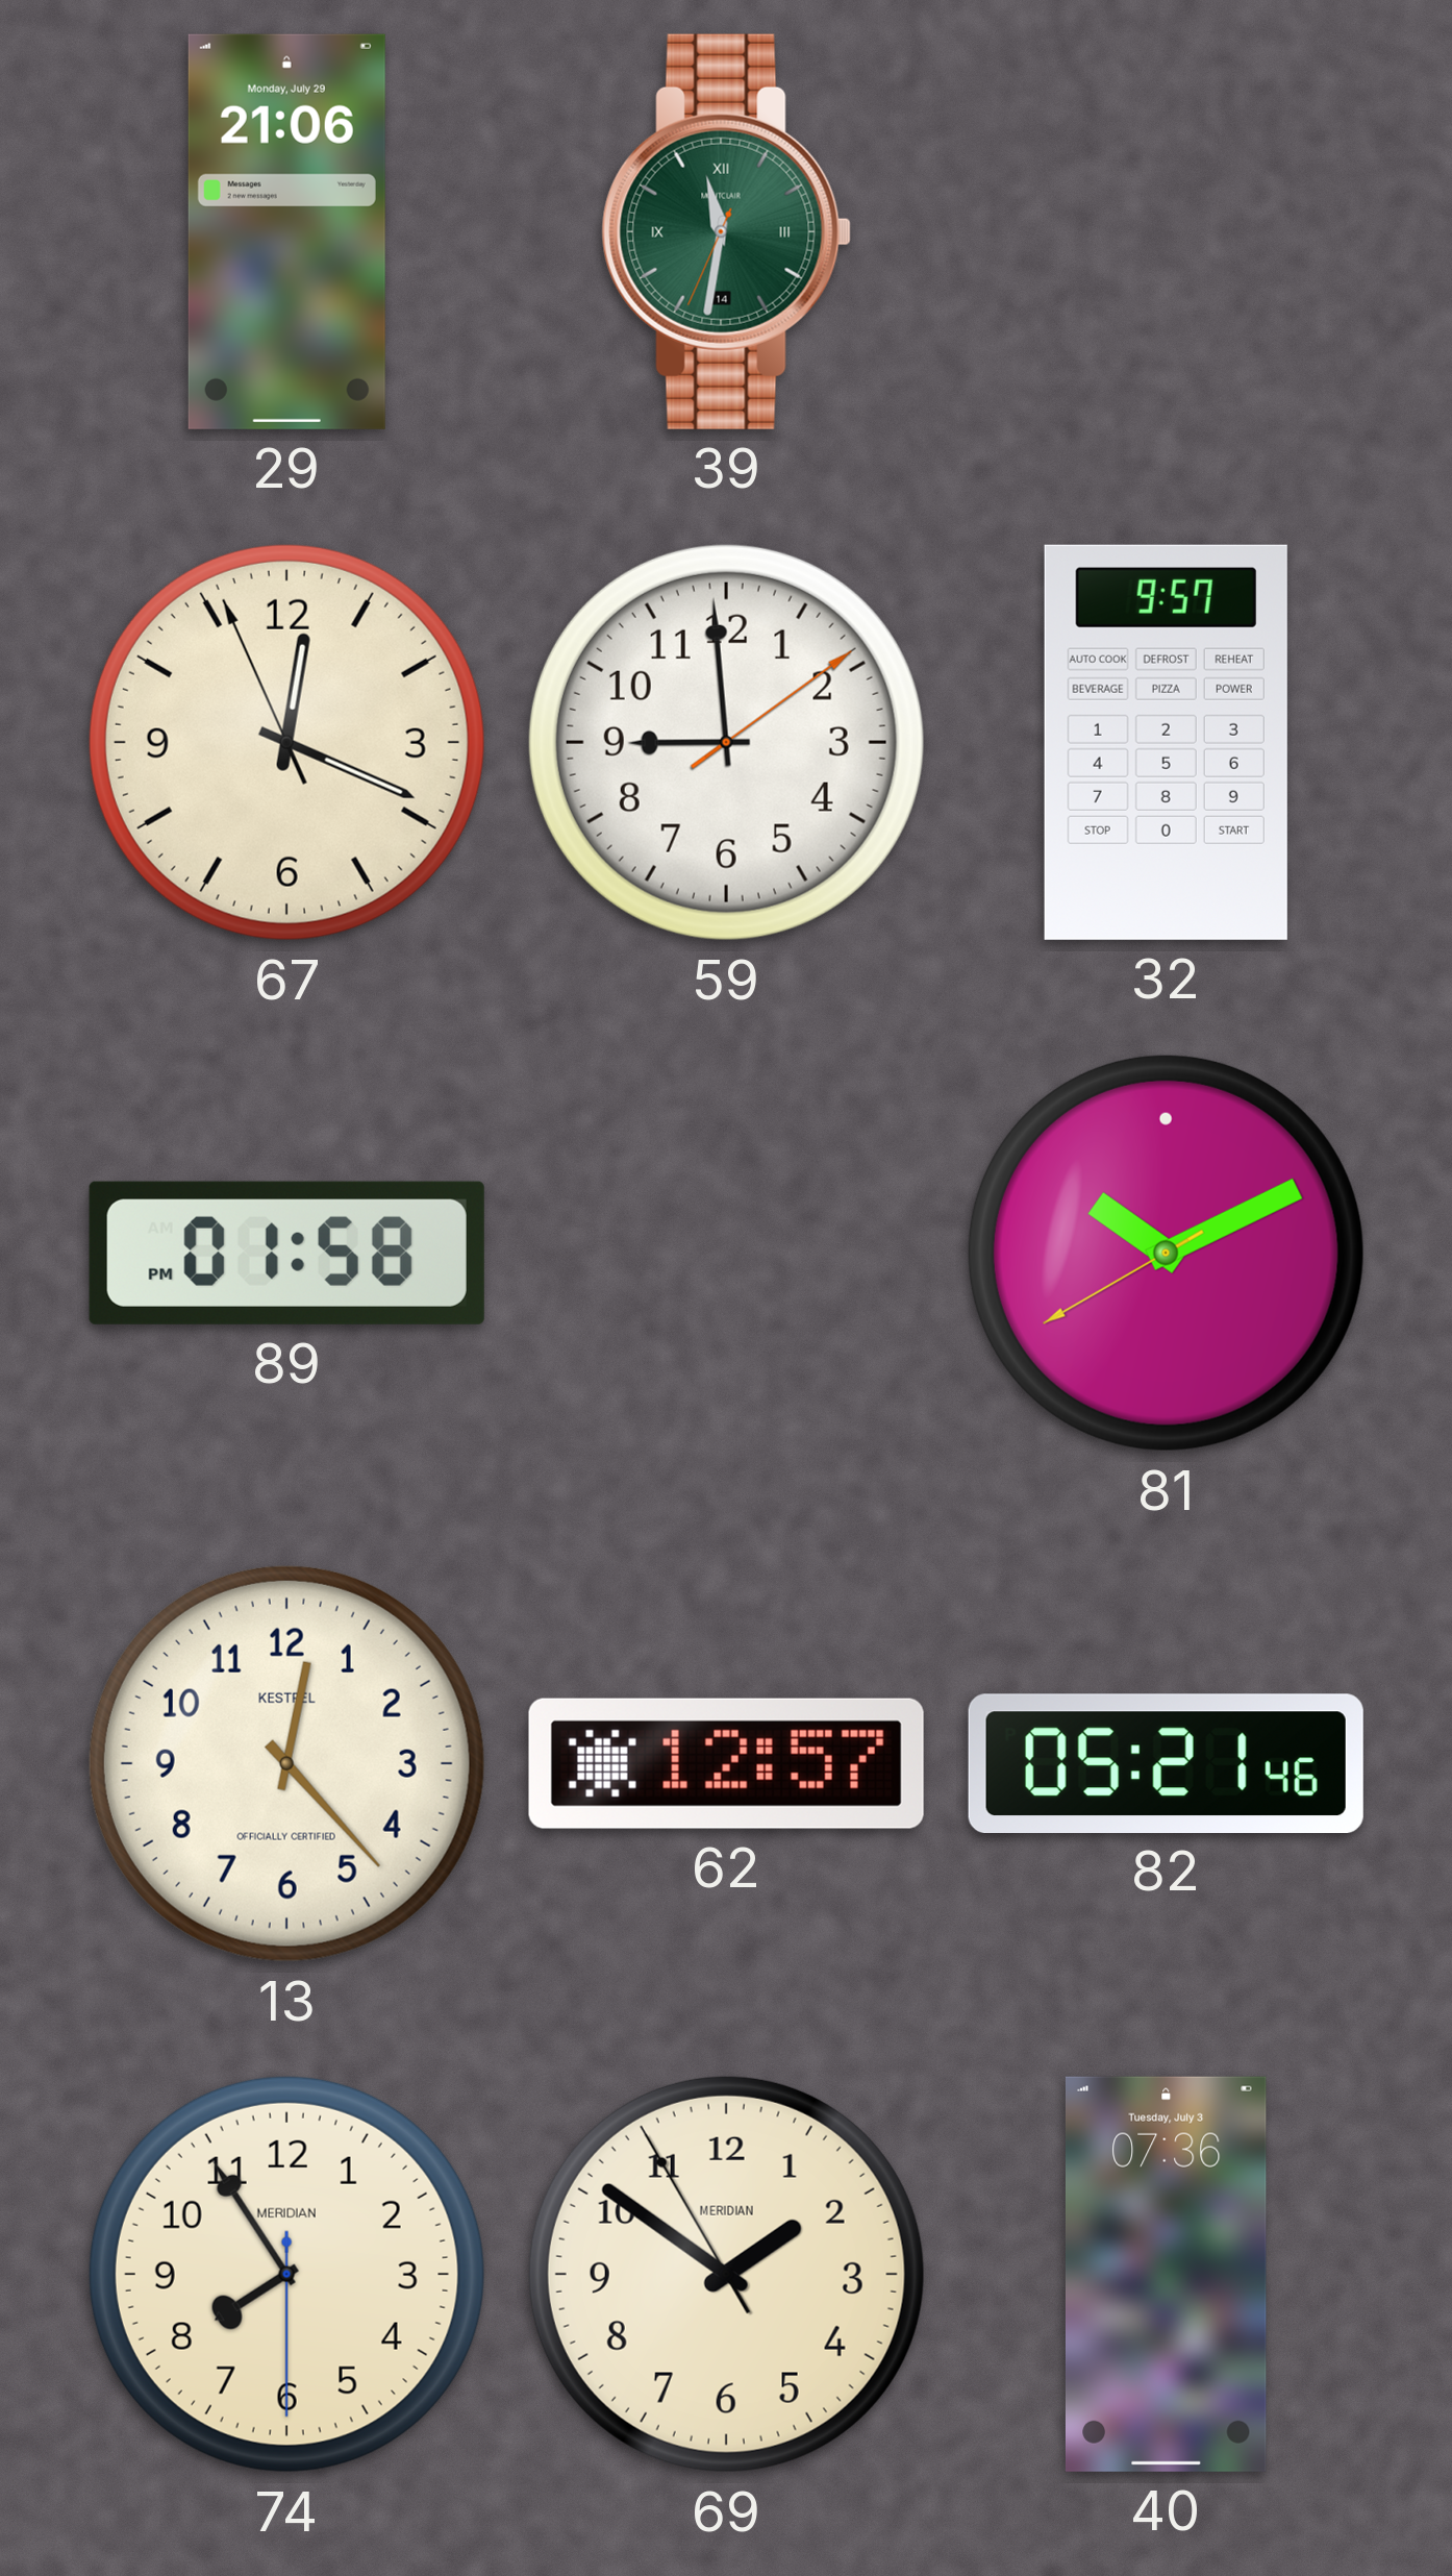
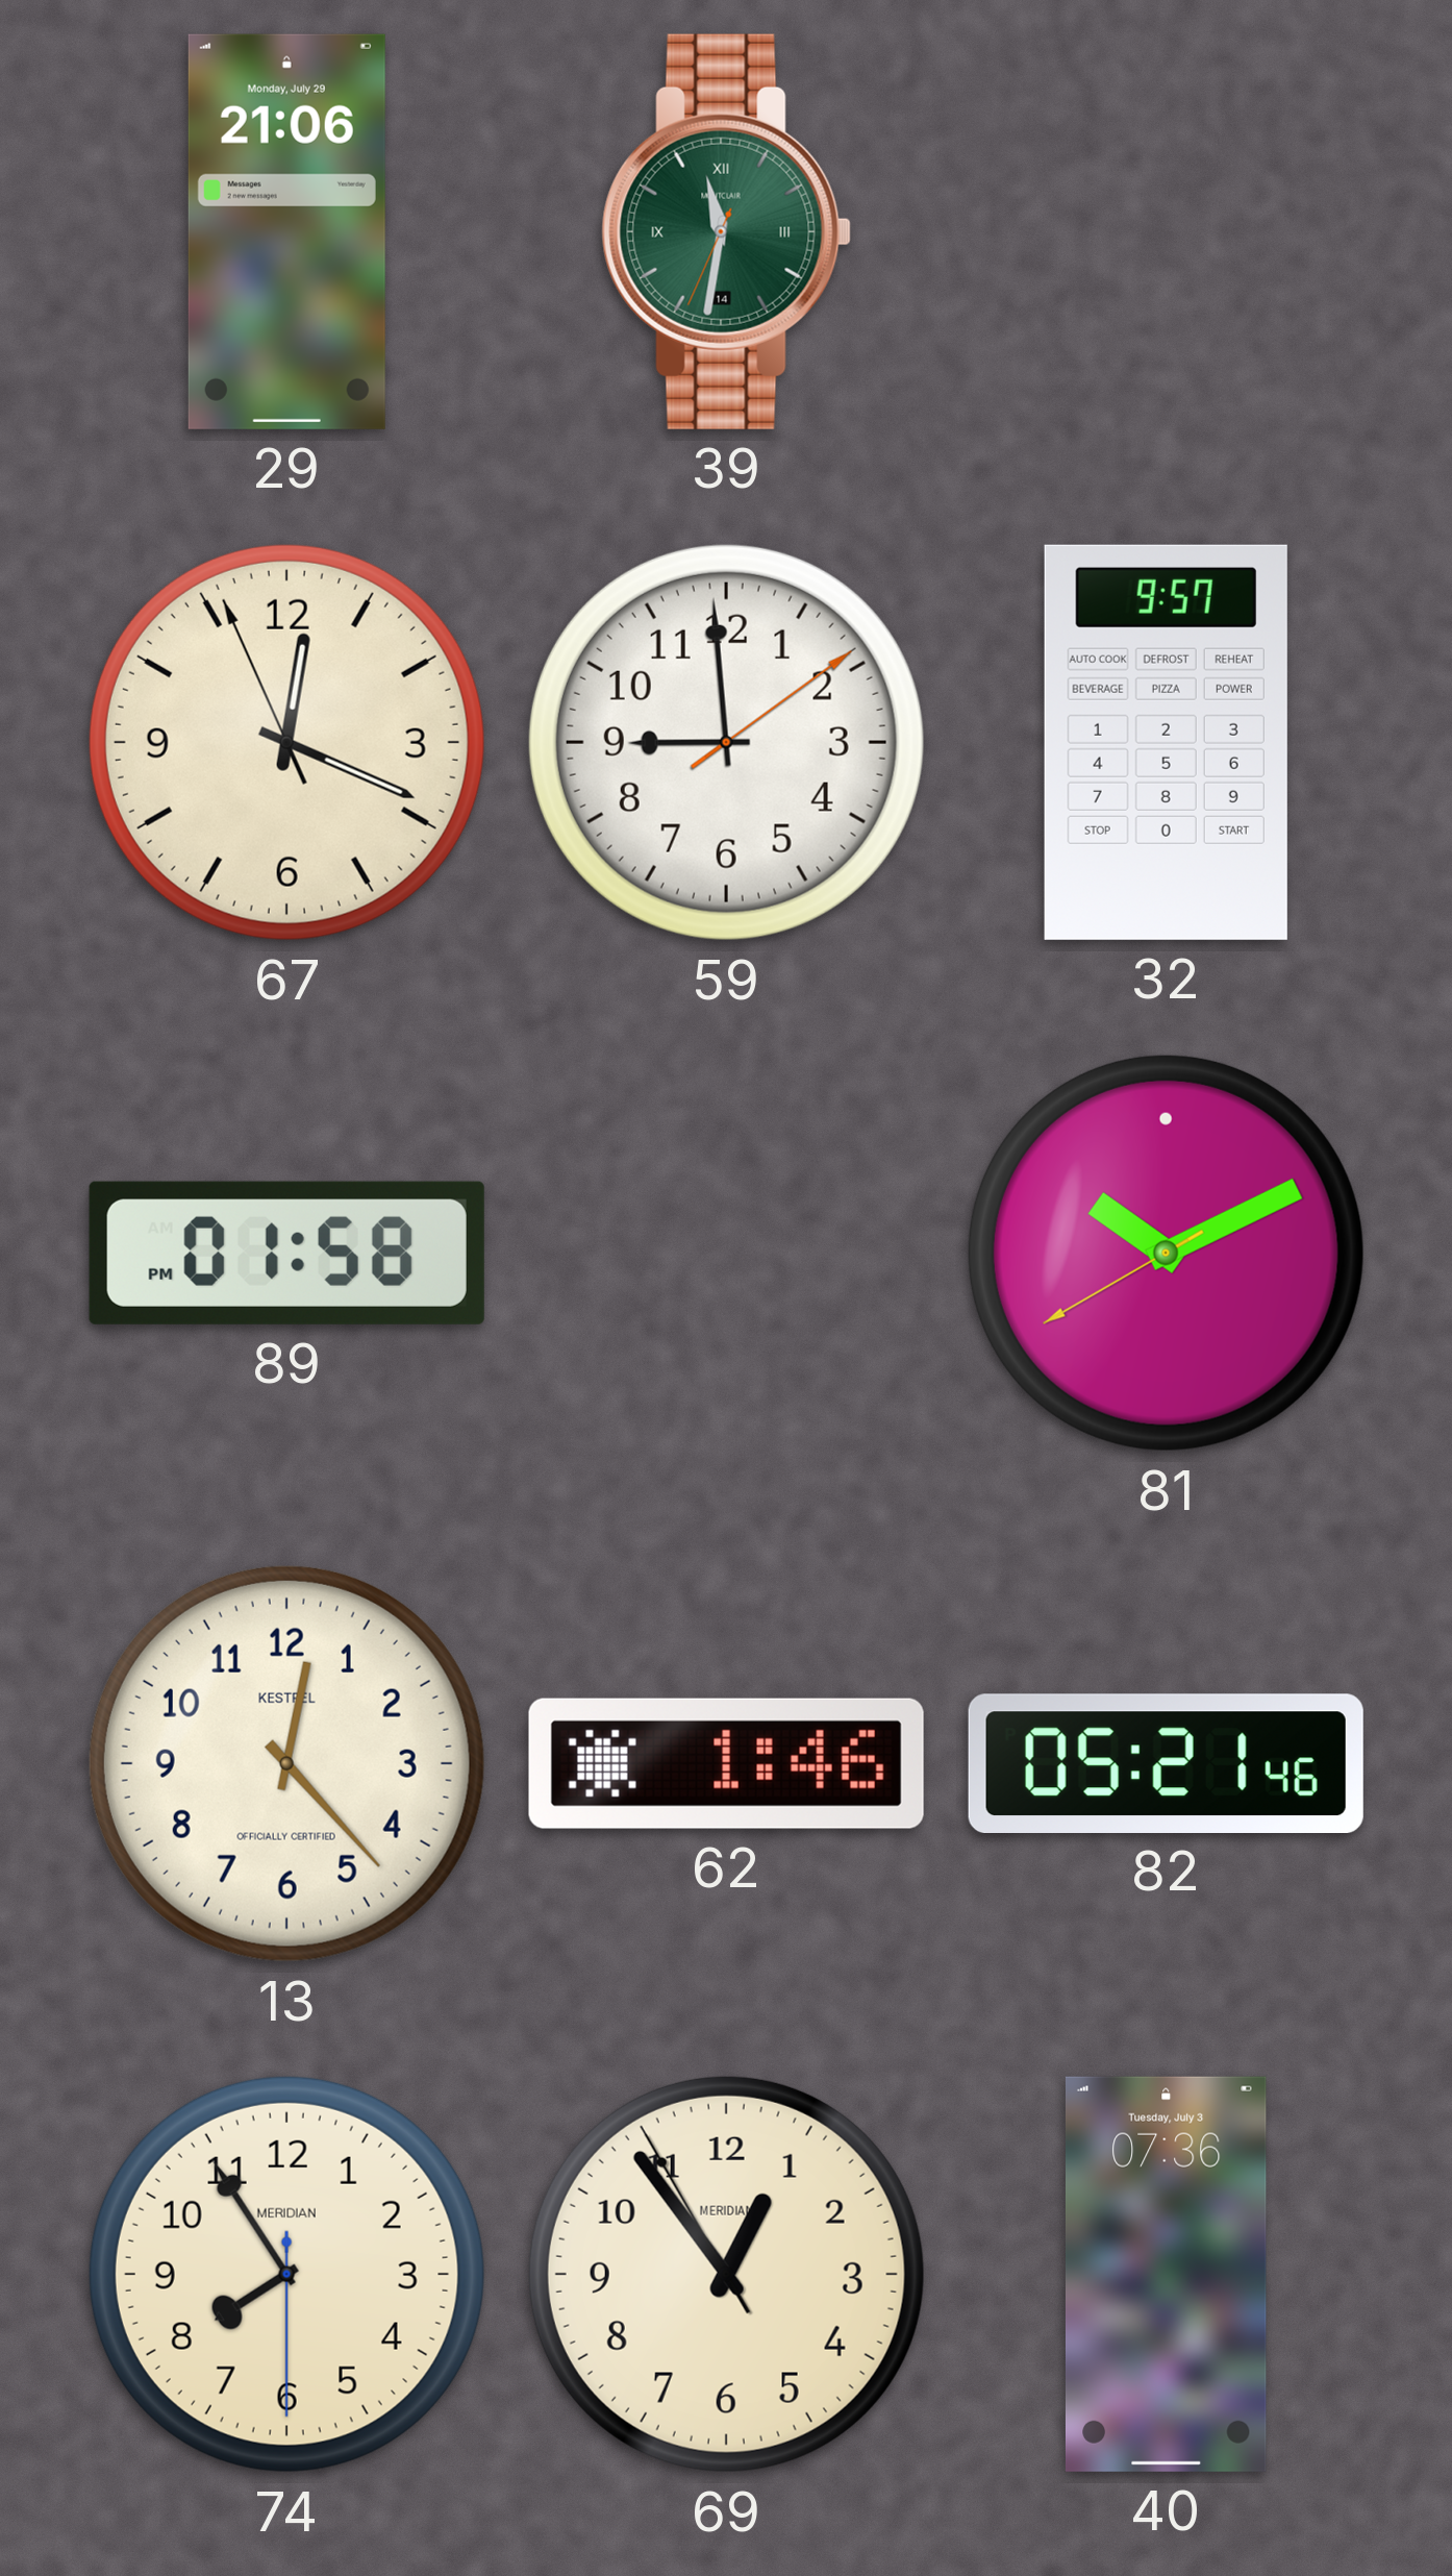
62: 12:57 -> 1:46
69: 1:50 -> 12:53
